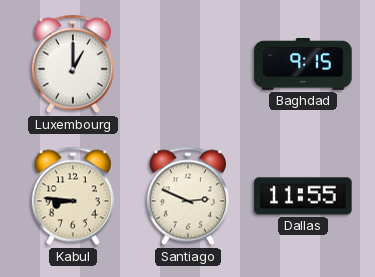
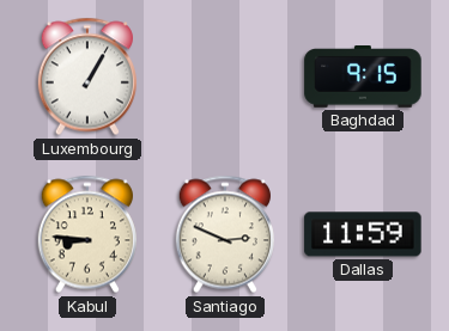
Luxembourg: 1:00 -> 1:05
Dallas: 11:55 -> 11:59
